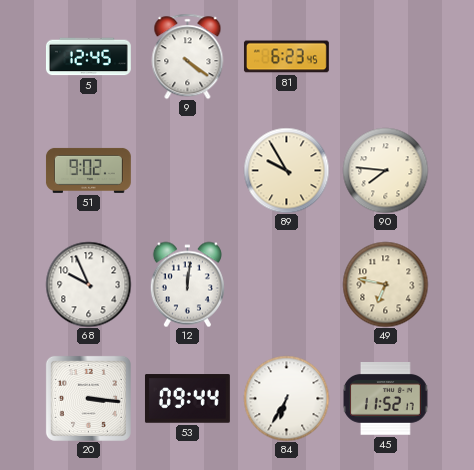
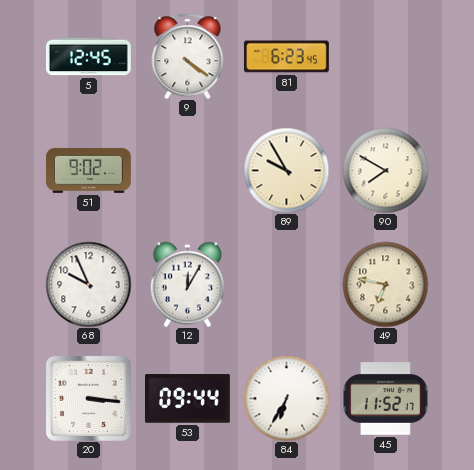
90: 7:46 -> 7:50
12: 12:01 -> 12:05
